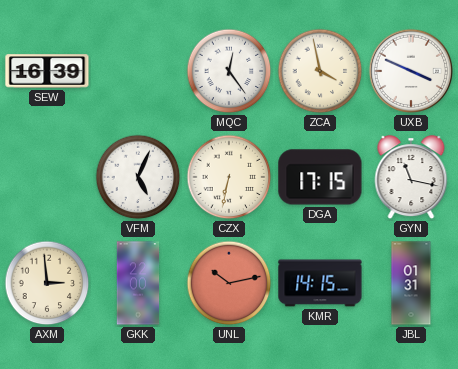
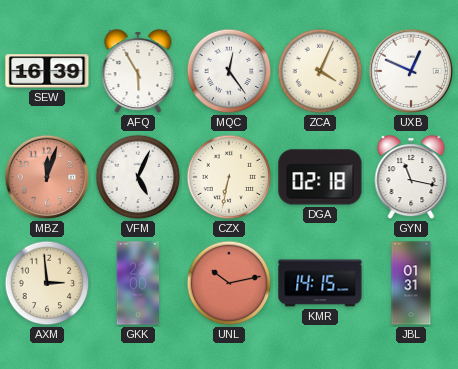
AFQ: none -> 5:55
ZCA: 3:58 -> 4:04
UXB: 3:49 -> 12:49
MBZ: none -> 12:03
DGA: 17:15 -> 02:18
